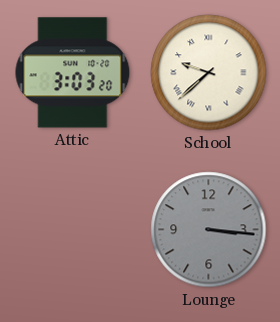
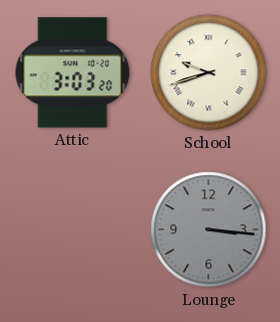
School: 9:38 -> 9:42
